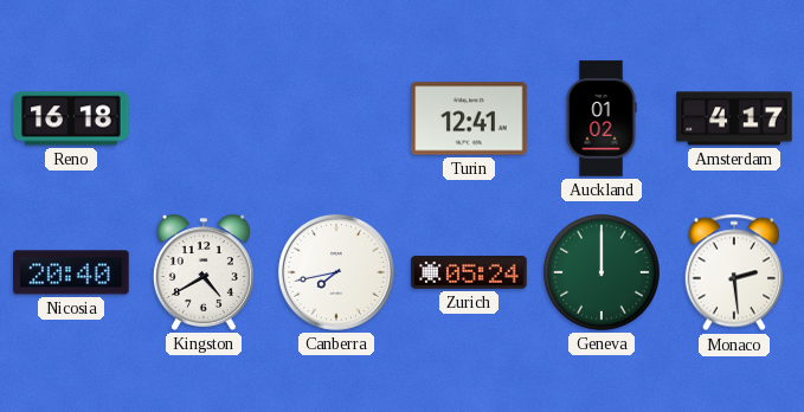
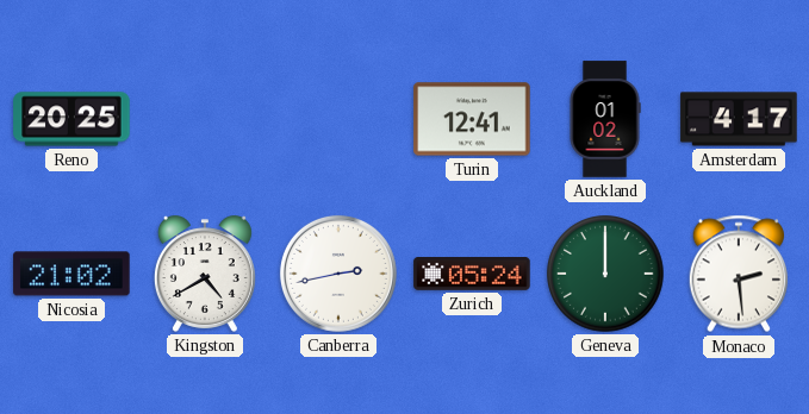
Reno: 16:18 -> 20:25
Nicosia: 20:40 -> 21:02
Canberra: 7:43 -> 2:43
